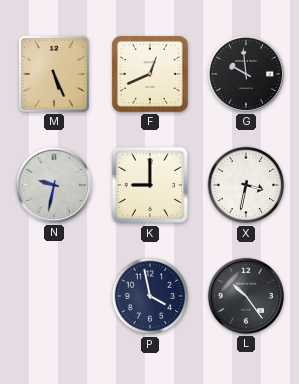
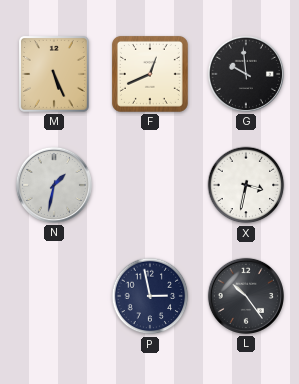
N: 9:32 -> 1:32
K: 9:00 -> none
P: 3:58 -> 2:58
